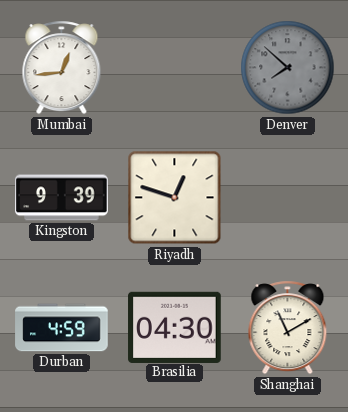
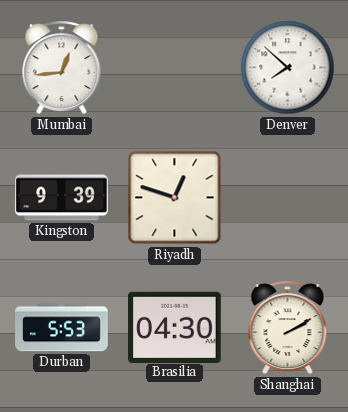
Denver dial: grey -> white
Durban: 4:59 -> 5:53
Shanghai: 11:10 -> 2:10
